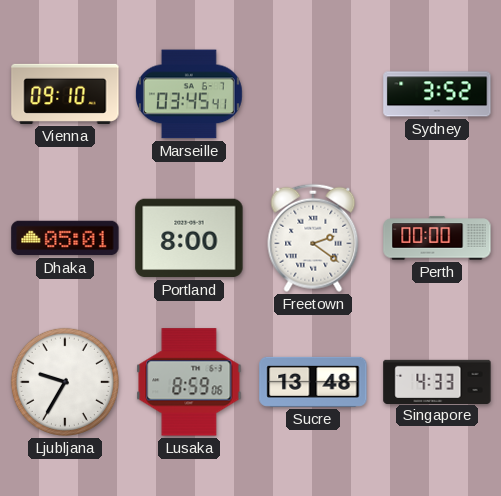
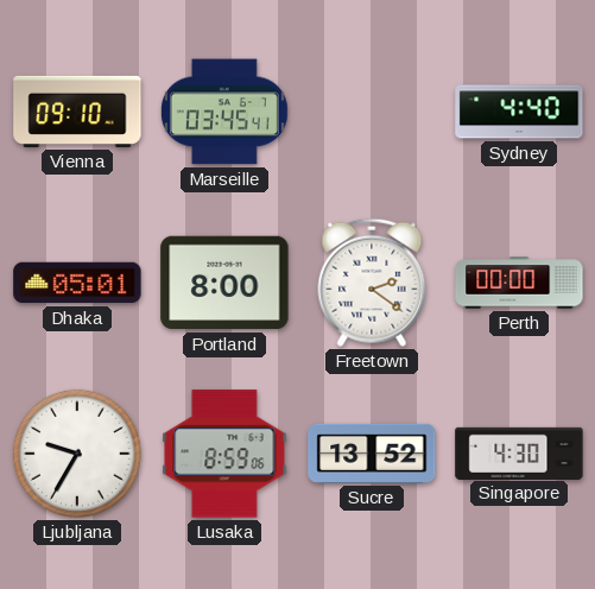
Sydney: 3:52 -> 4:40
Sucre: 13:48 -> 13:52
Singapore: 4:33 -> 4:30
